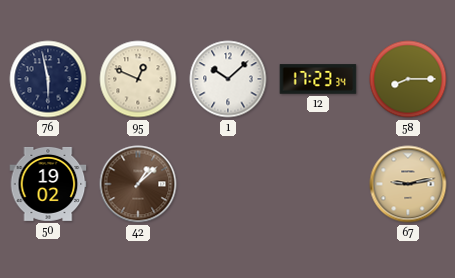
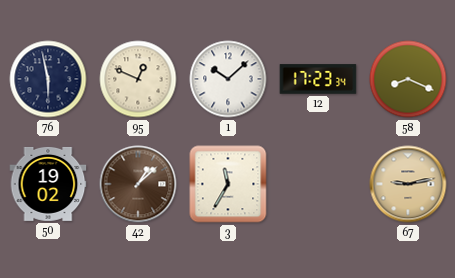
58: 8:15 -> 8:19
3: none -> 11:35
